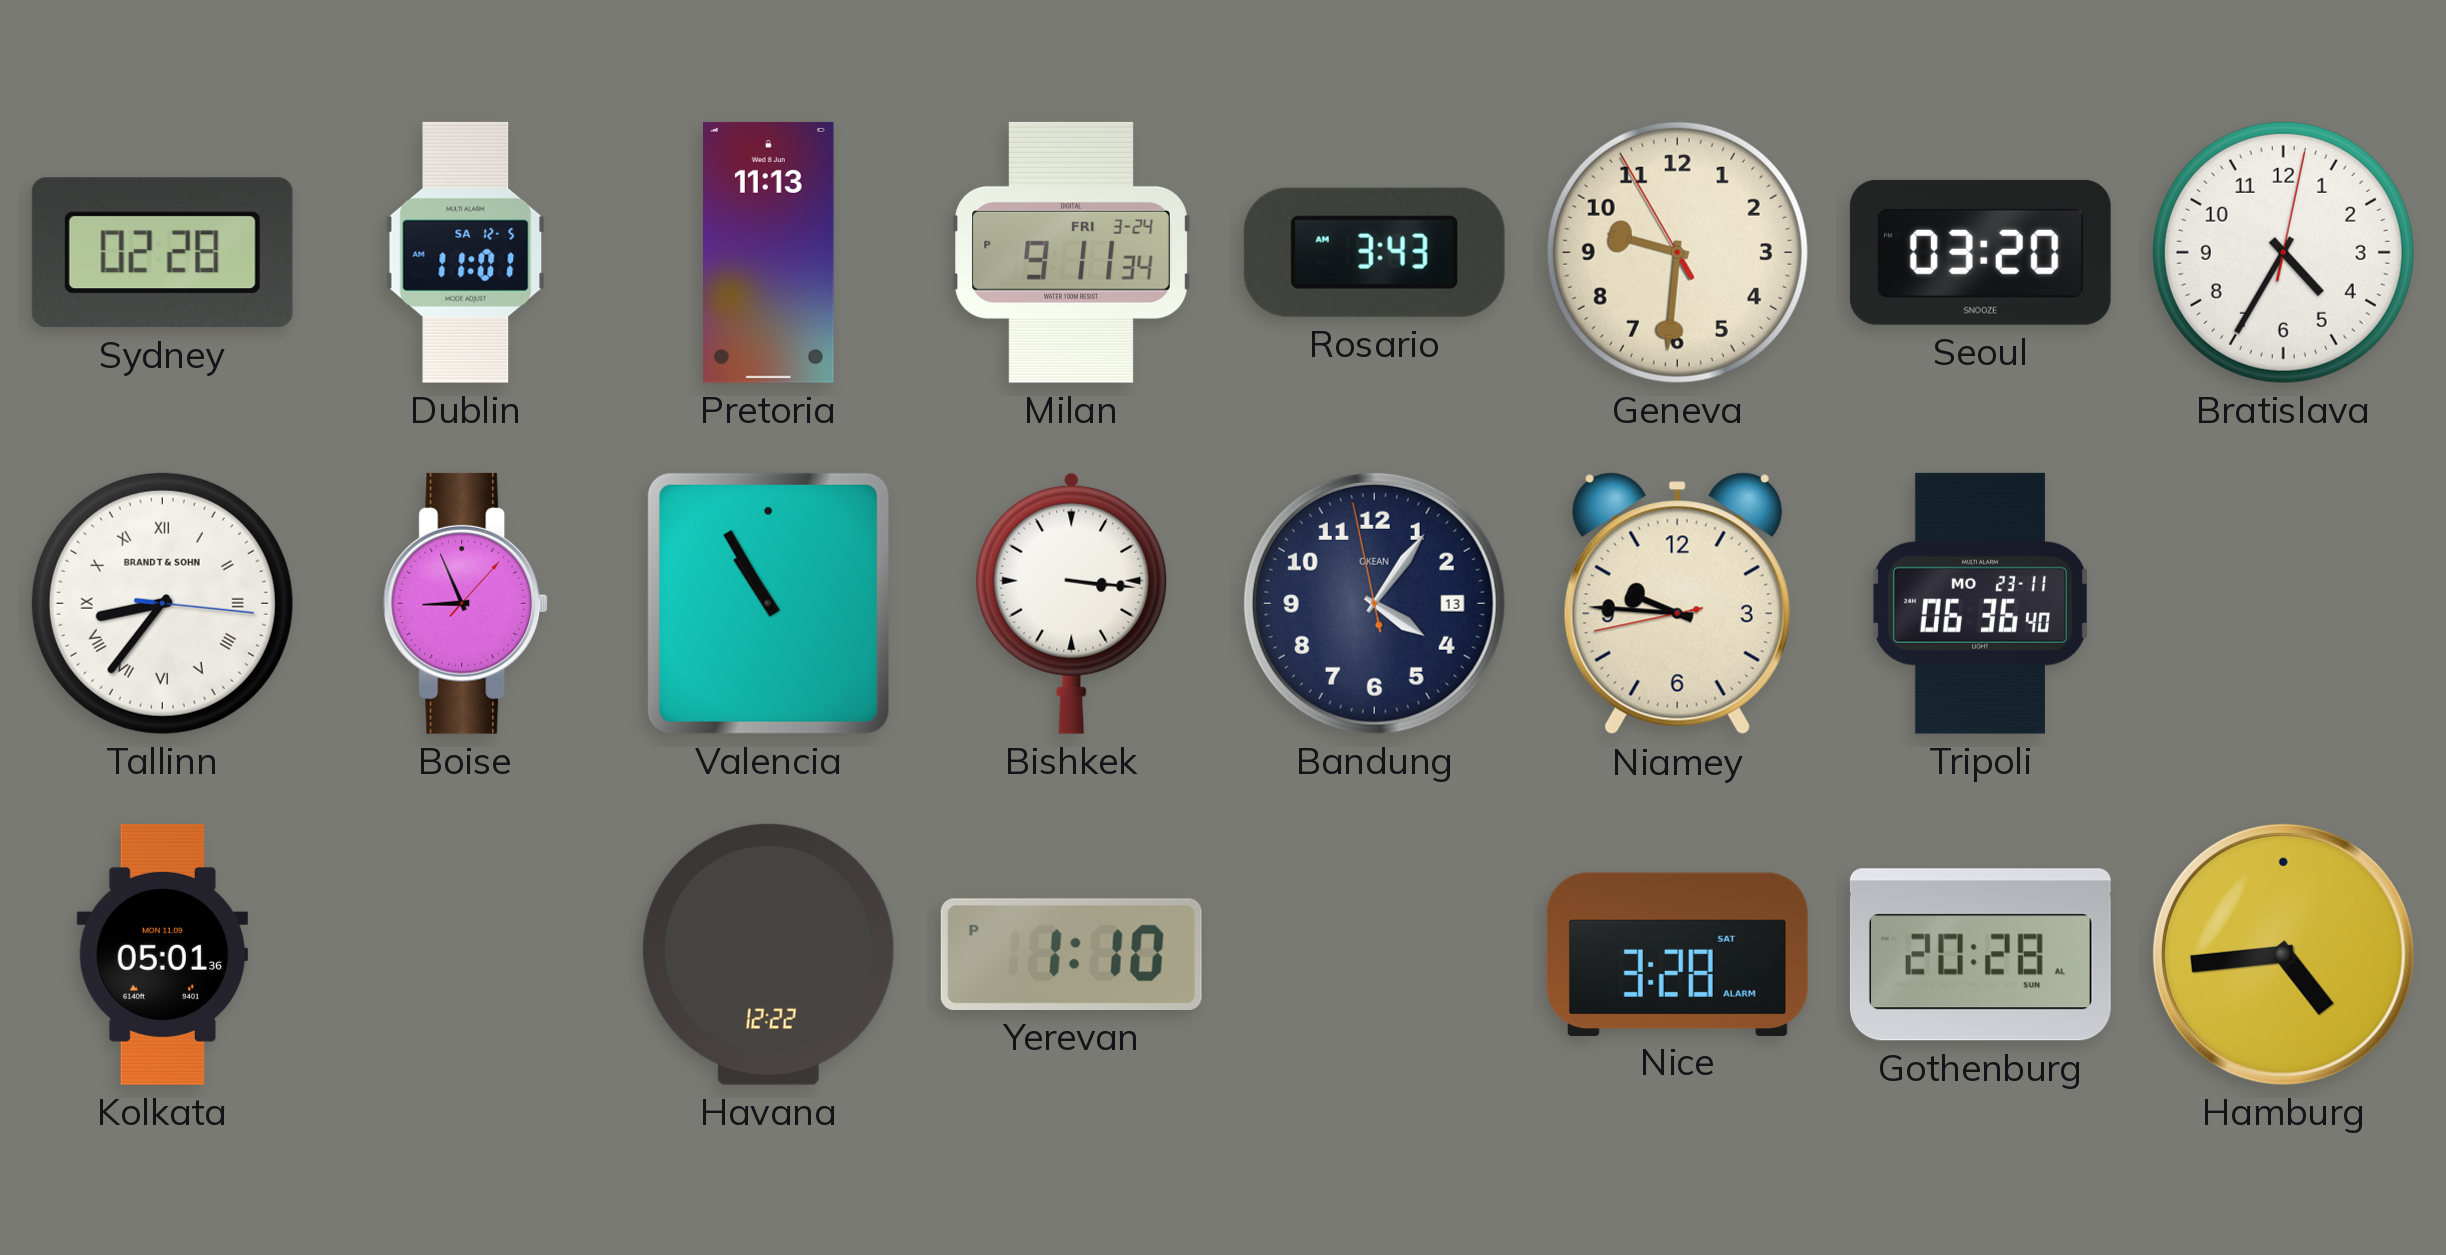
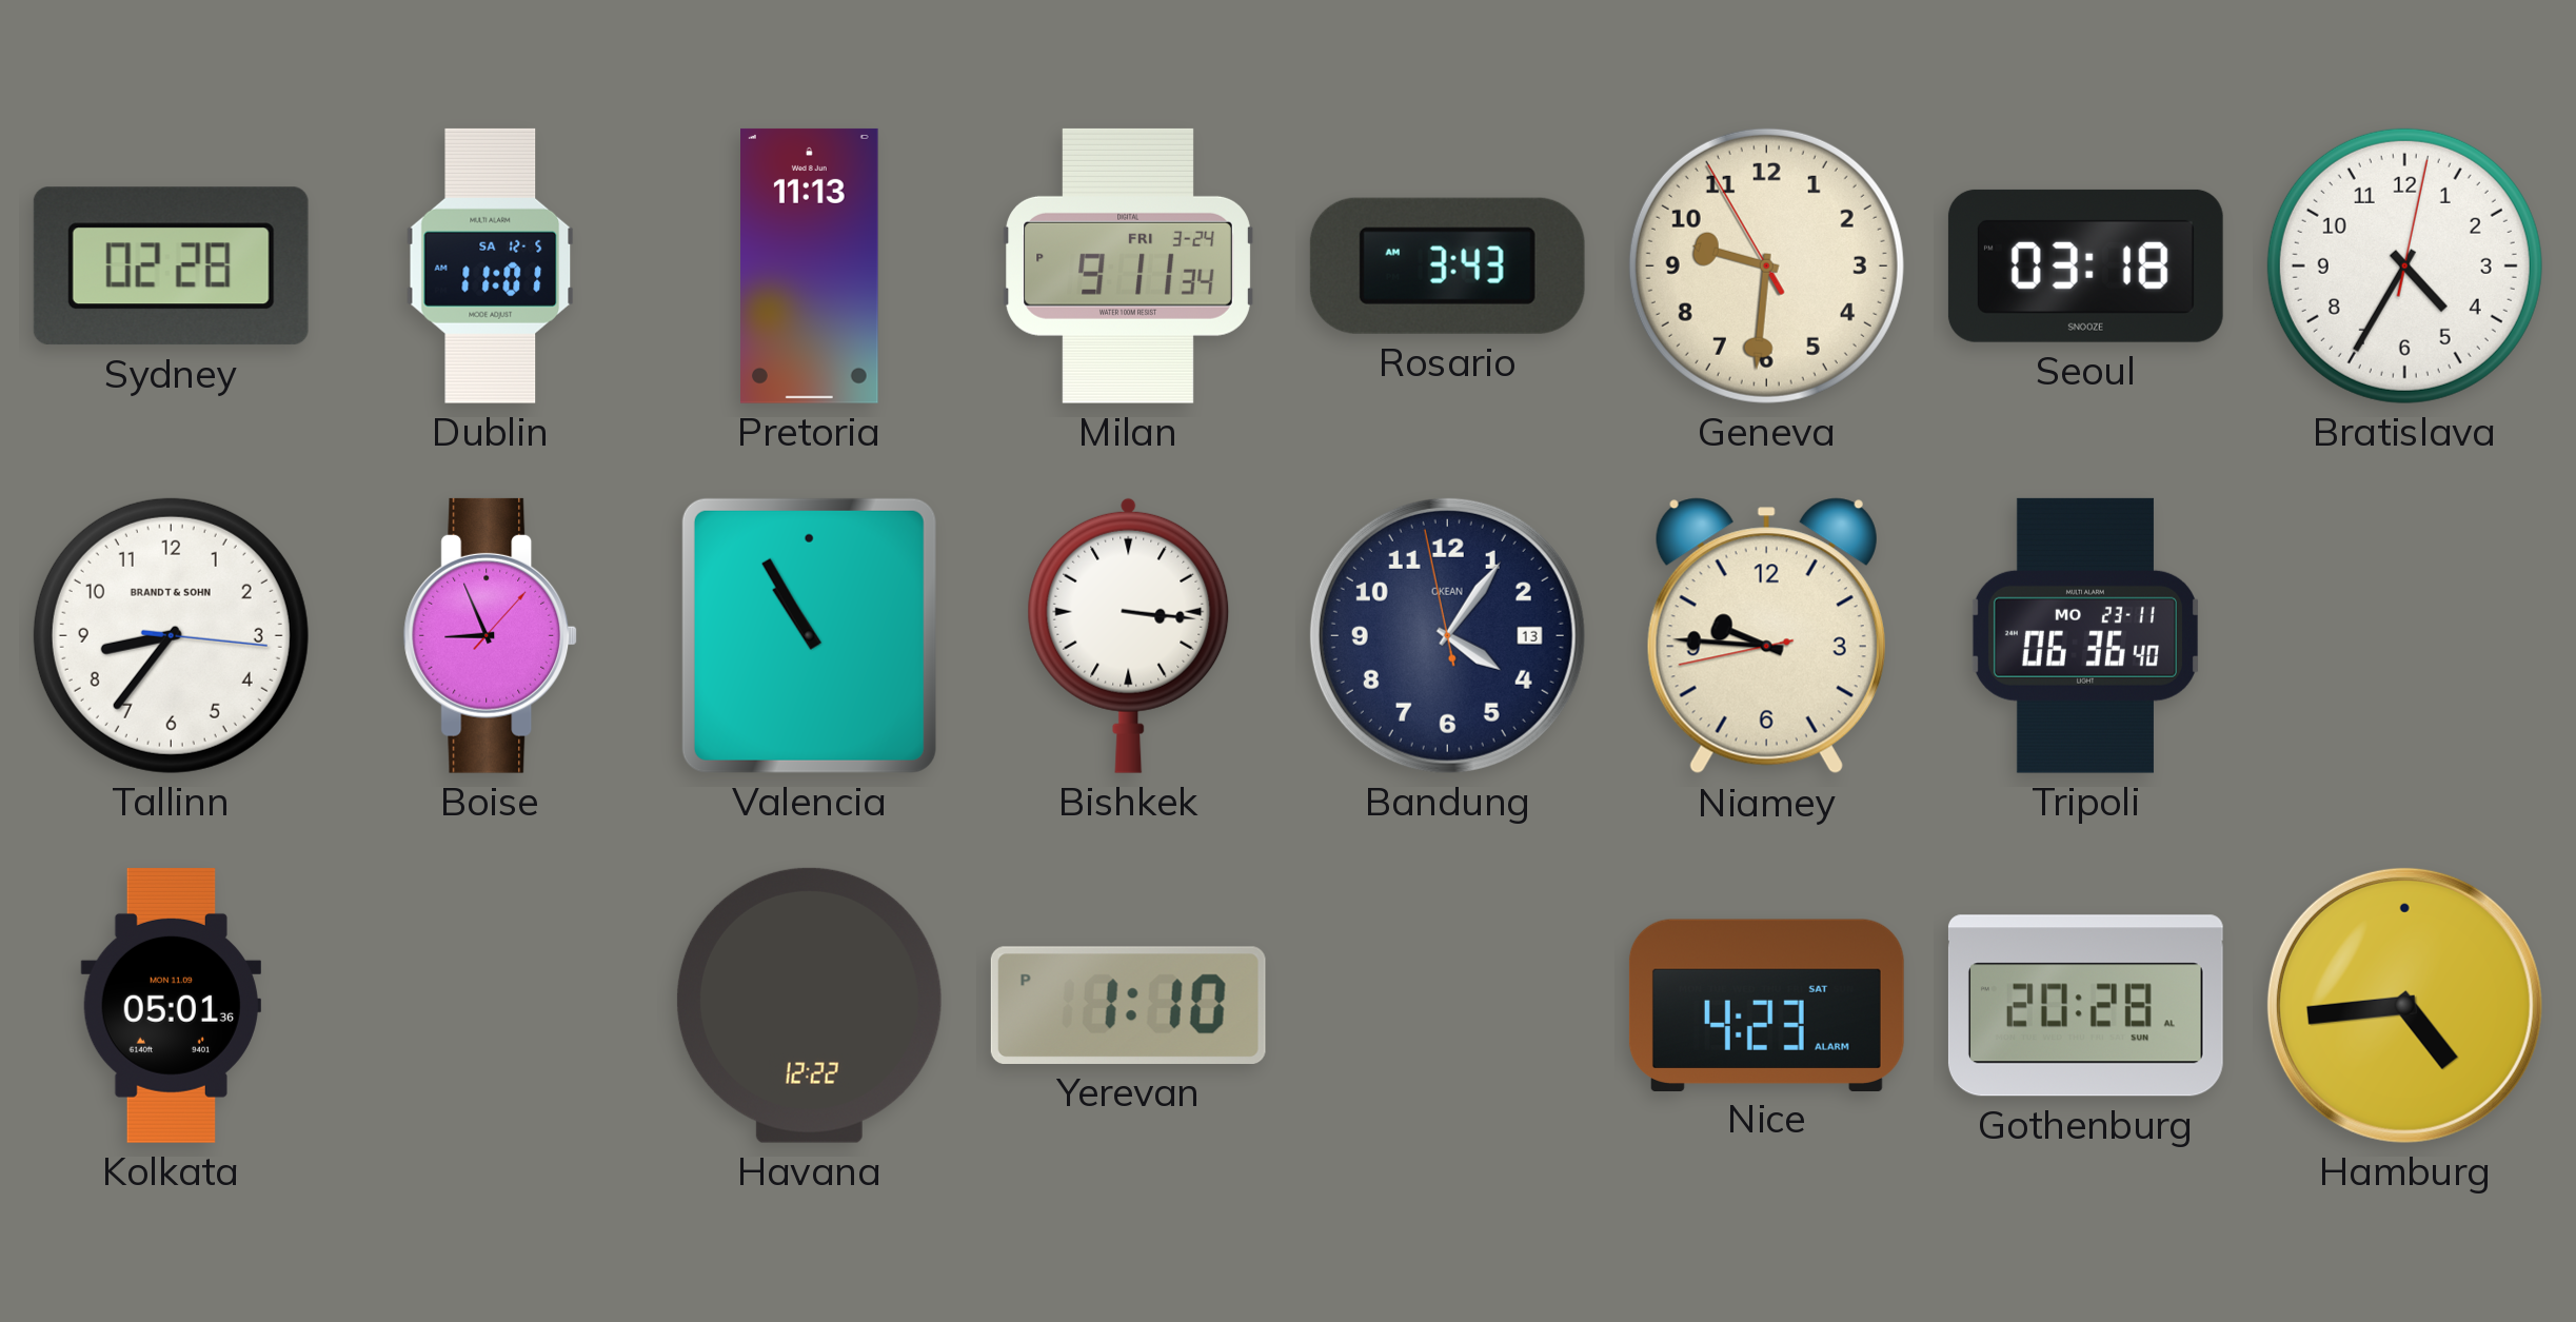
Seoul: 03:20 -> 03:18
Tallinn numerals: Roman -> Arabic
Nice: 3:28 -> 4:23
